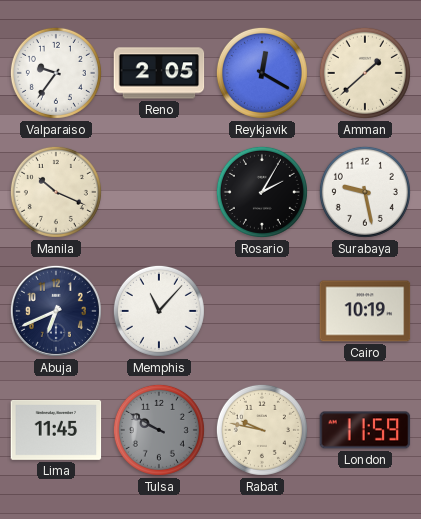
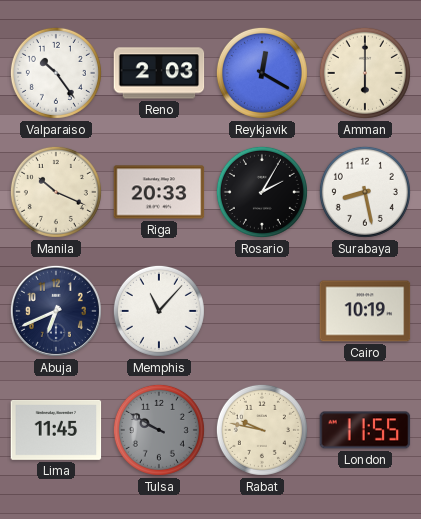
Valparaiso: 9:36 -> 10:24
Reno: 2:05 -> 2:03
Amman: 1:38 -> 6:00
Riga: none -> 20:33
Surabaya: 9:28 -> 8:28
London: 11:59 -> 11:55
